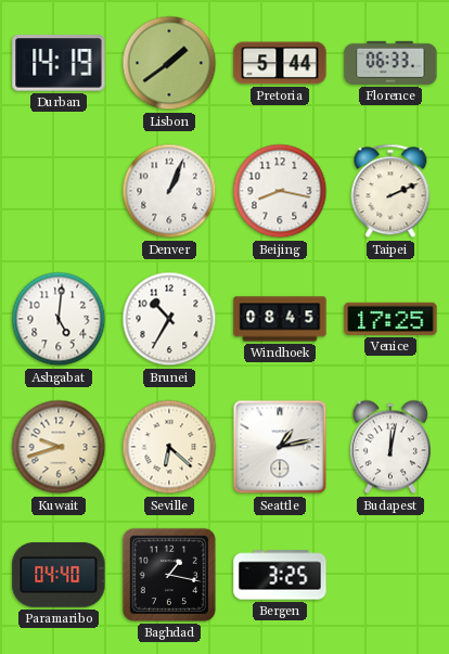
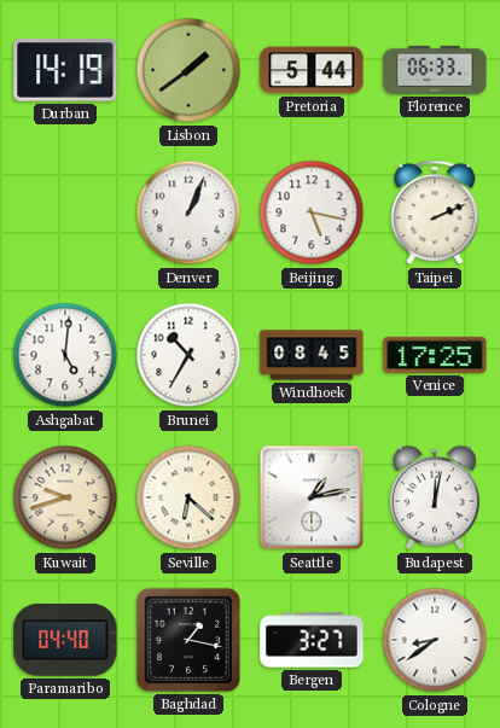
Beijing: 8:17 -> 5:17
Bergen: 3:25 -> 3:27
Cologne: none -> 8:39
